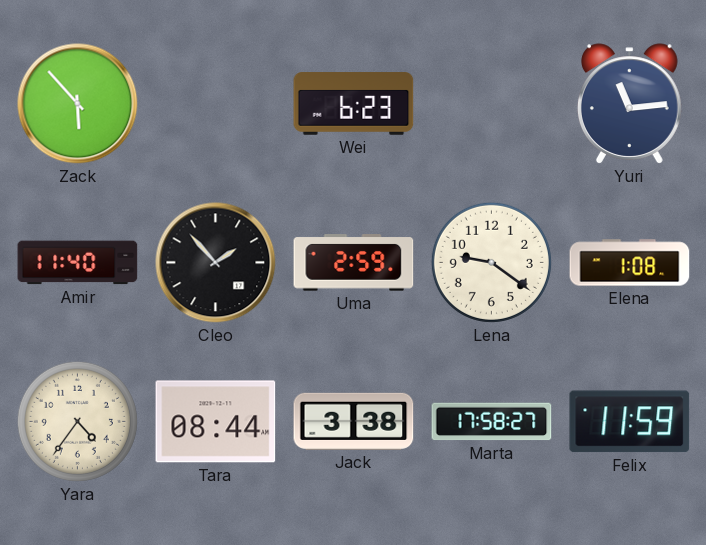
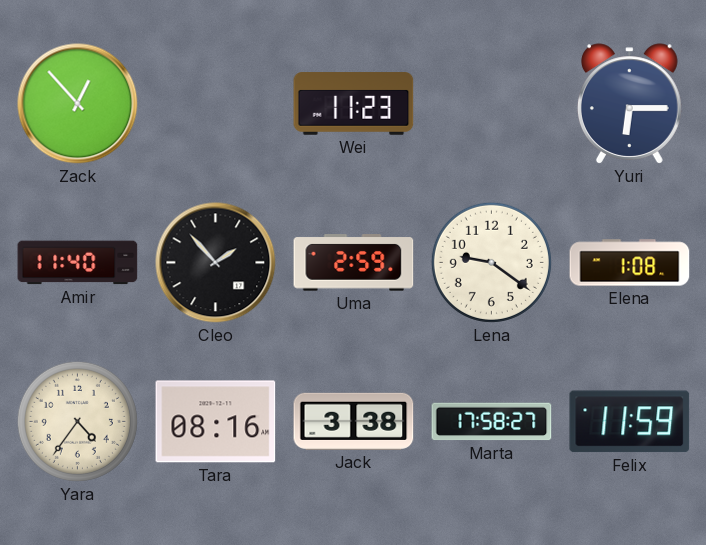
Zack: 5:53 -> 12:53
Wei: 6:23 -> 11:23
Yuri: 11:14 -> 6:15
Tara: 08:44 -> 08:16
